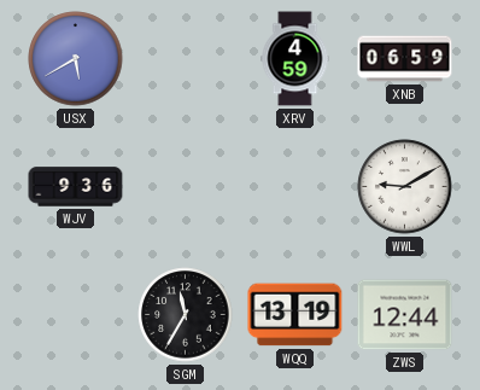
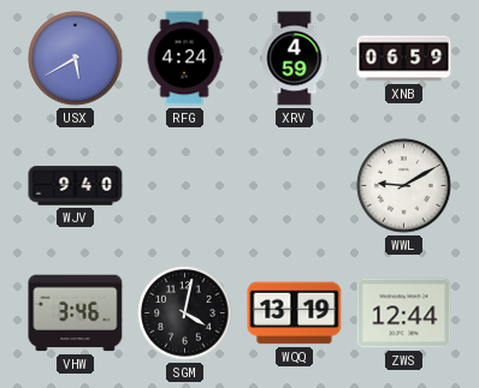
RFG: none -> 4:24
WJV: 9:36 -> 9:40
VHW: none -> 3:46
SGM: 11:35 -> 4:02
